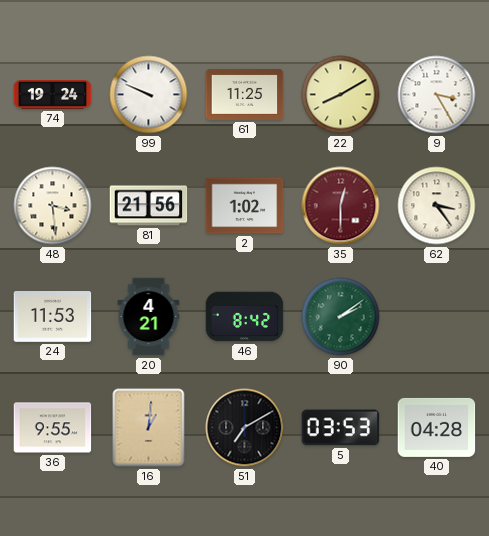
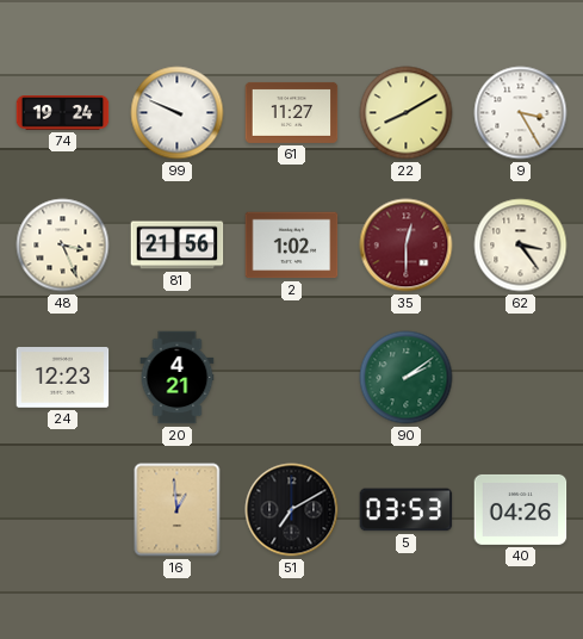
61: 11:25 -> 11:27
48: 3:29 -> 3:26
24: 11:53 -> 12:23
46: 8:42 -> none
36: 9:55 -> none
16: 1:01 -> 12:59
40: 04:28 -> 04:26
